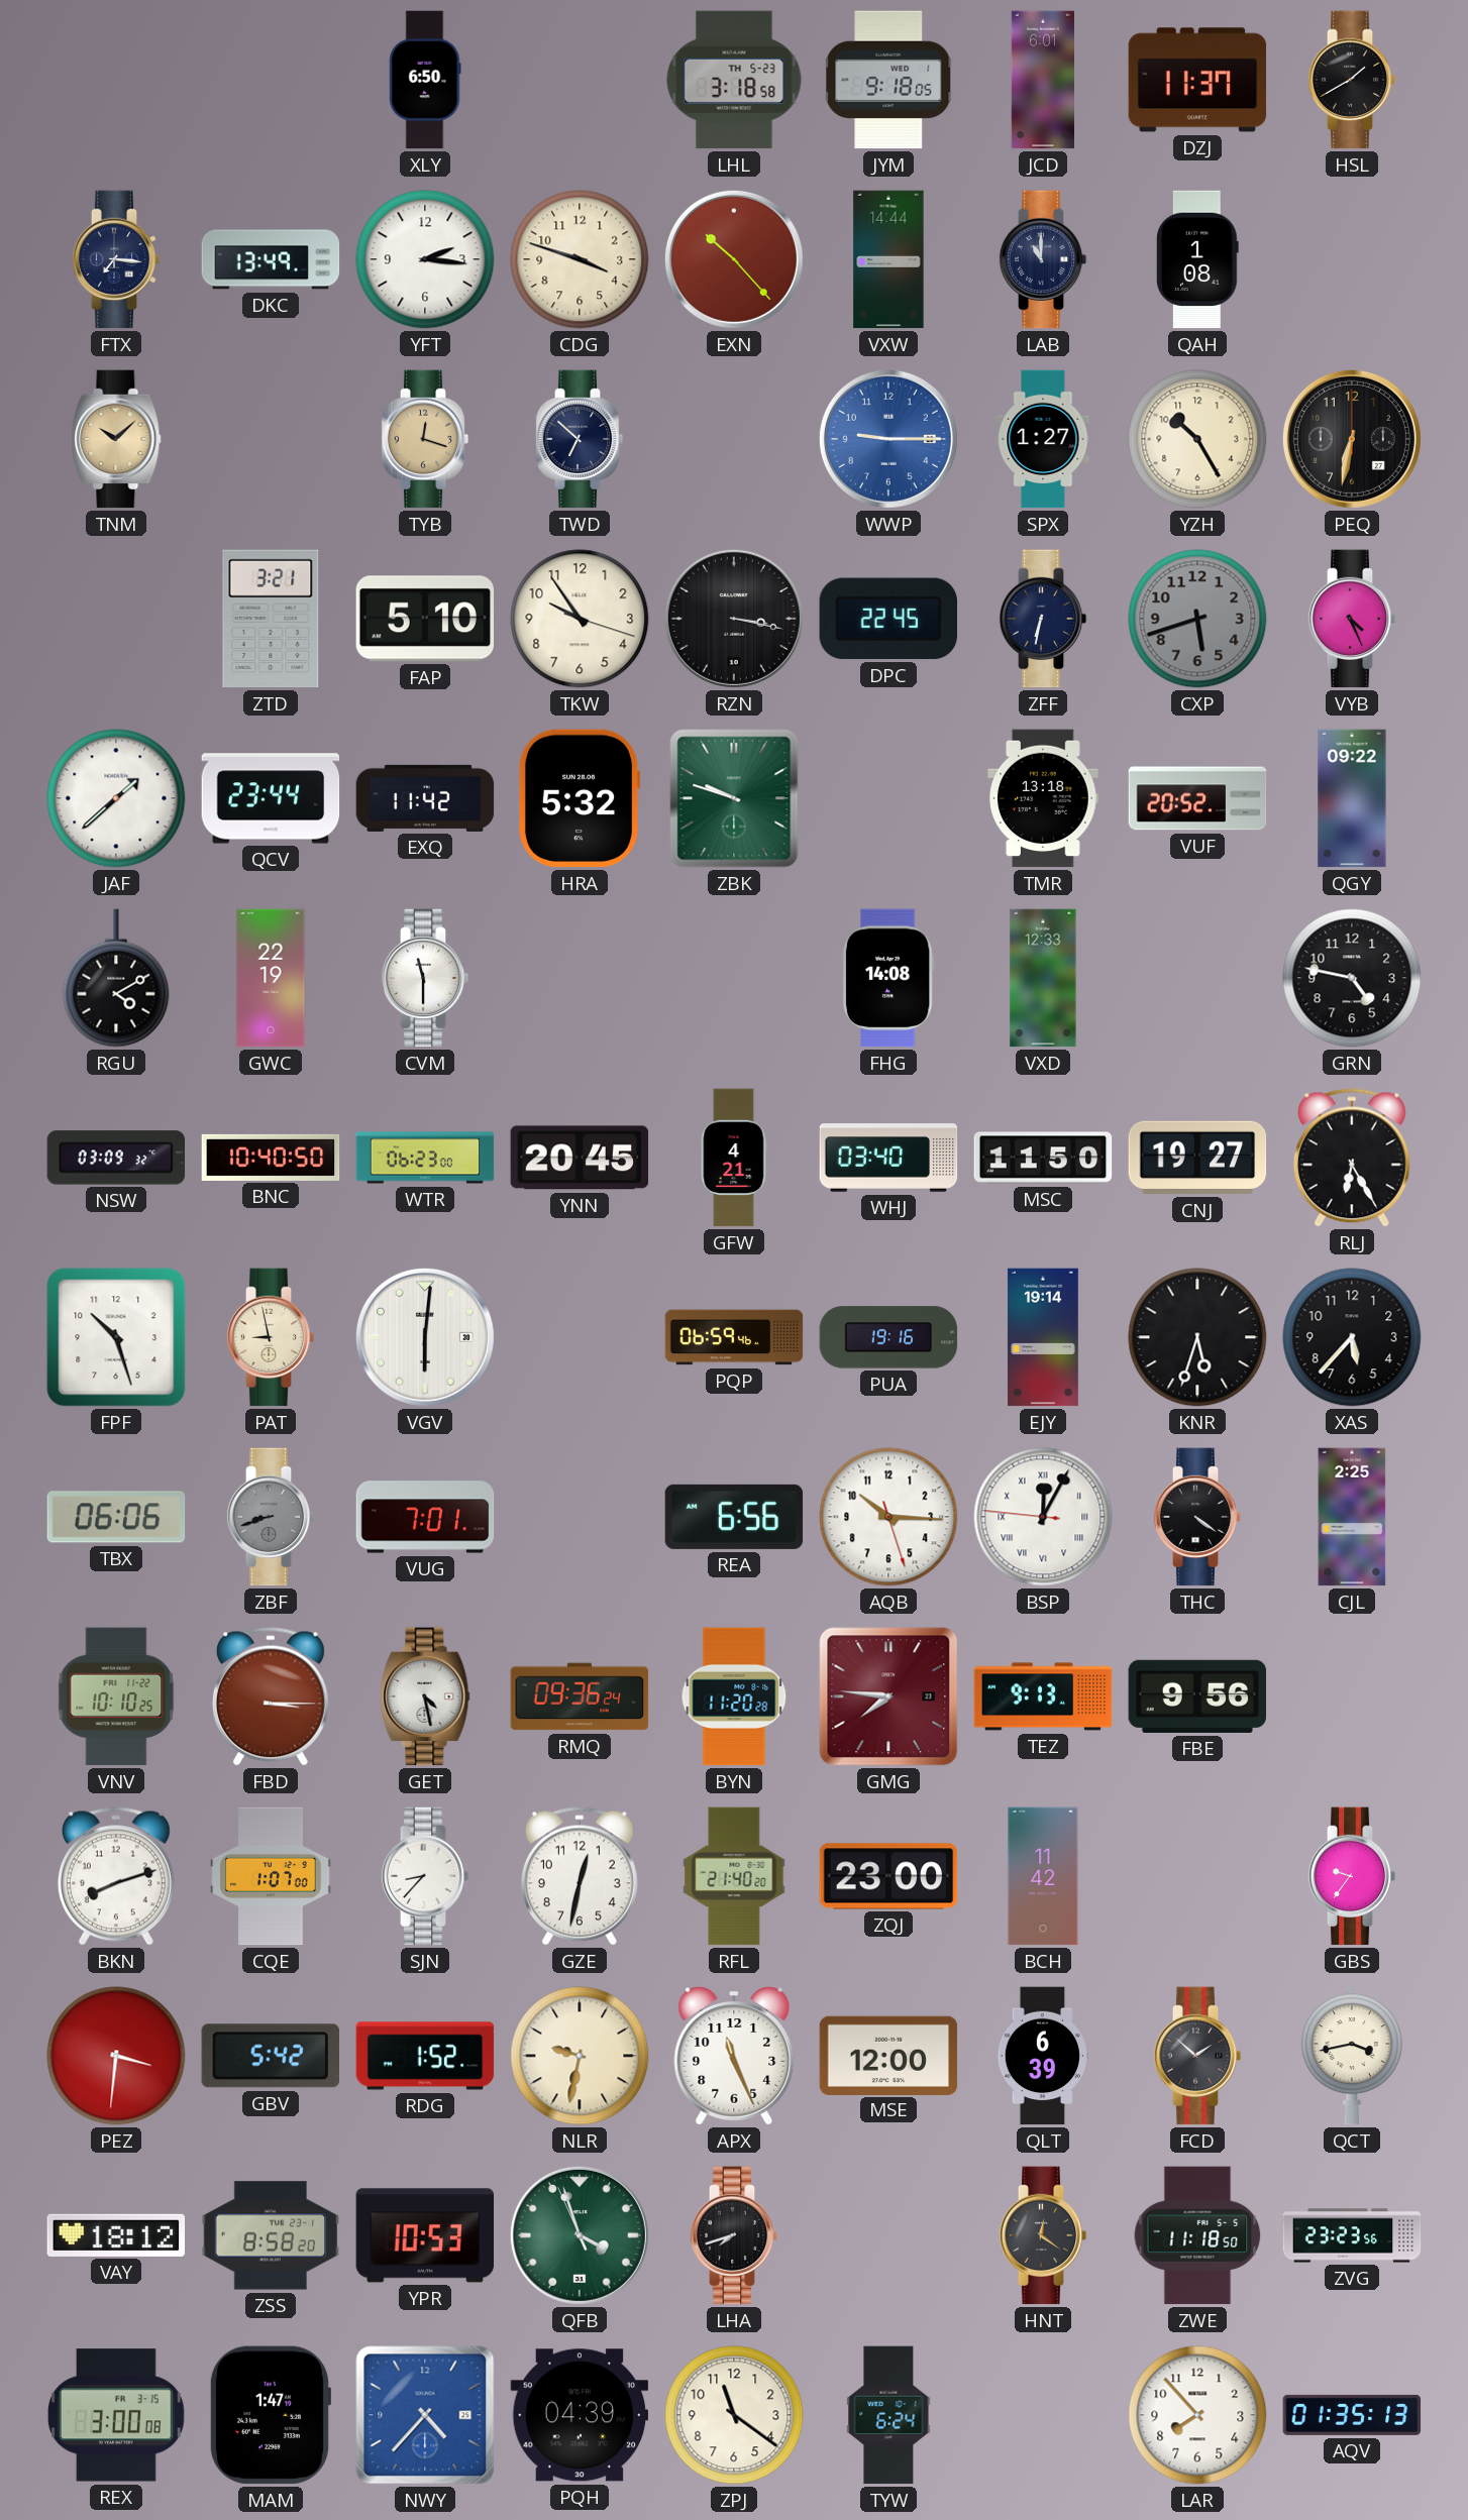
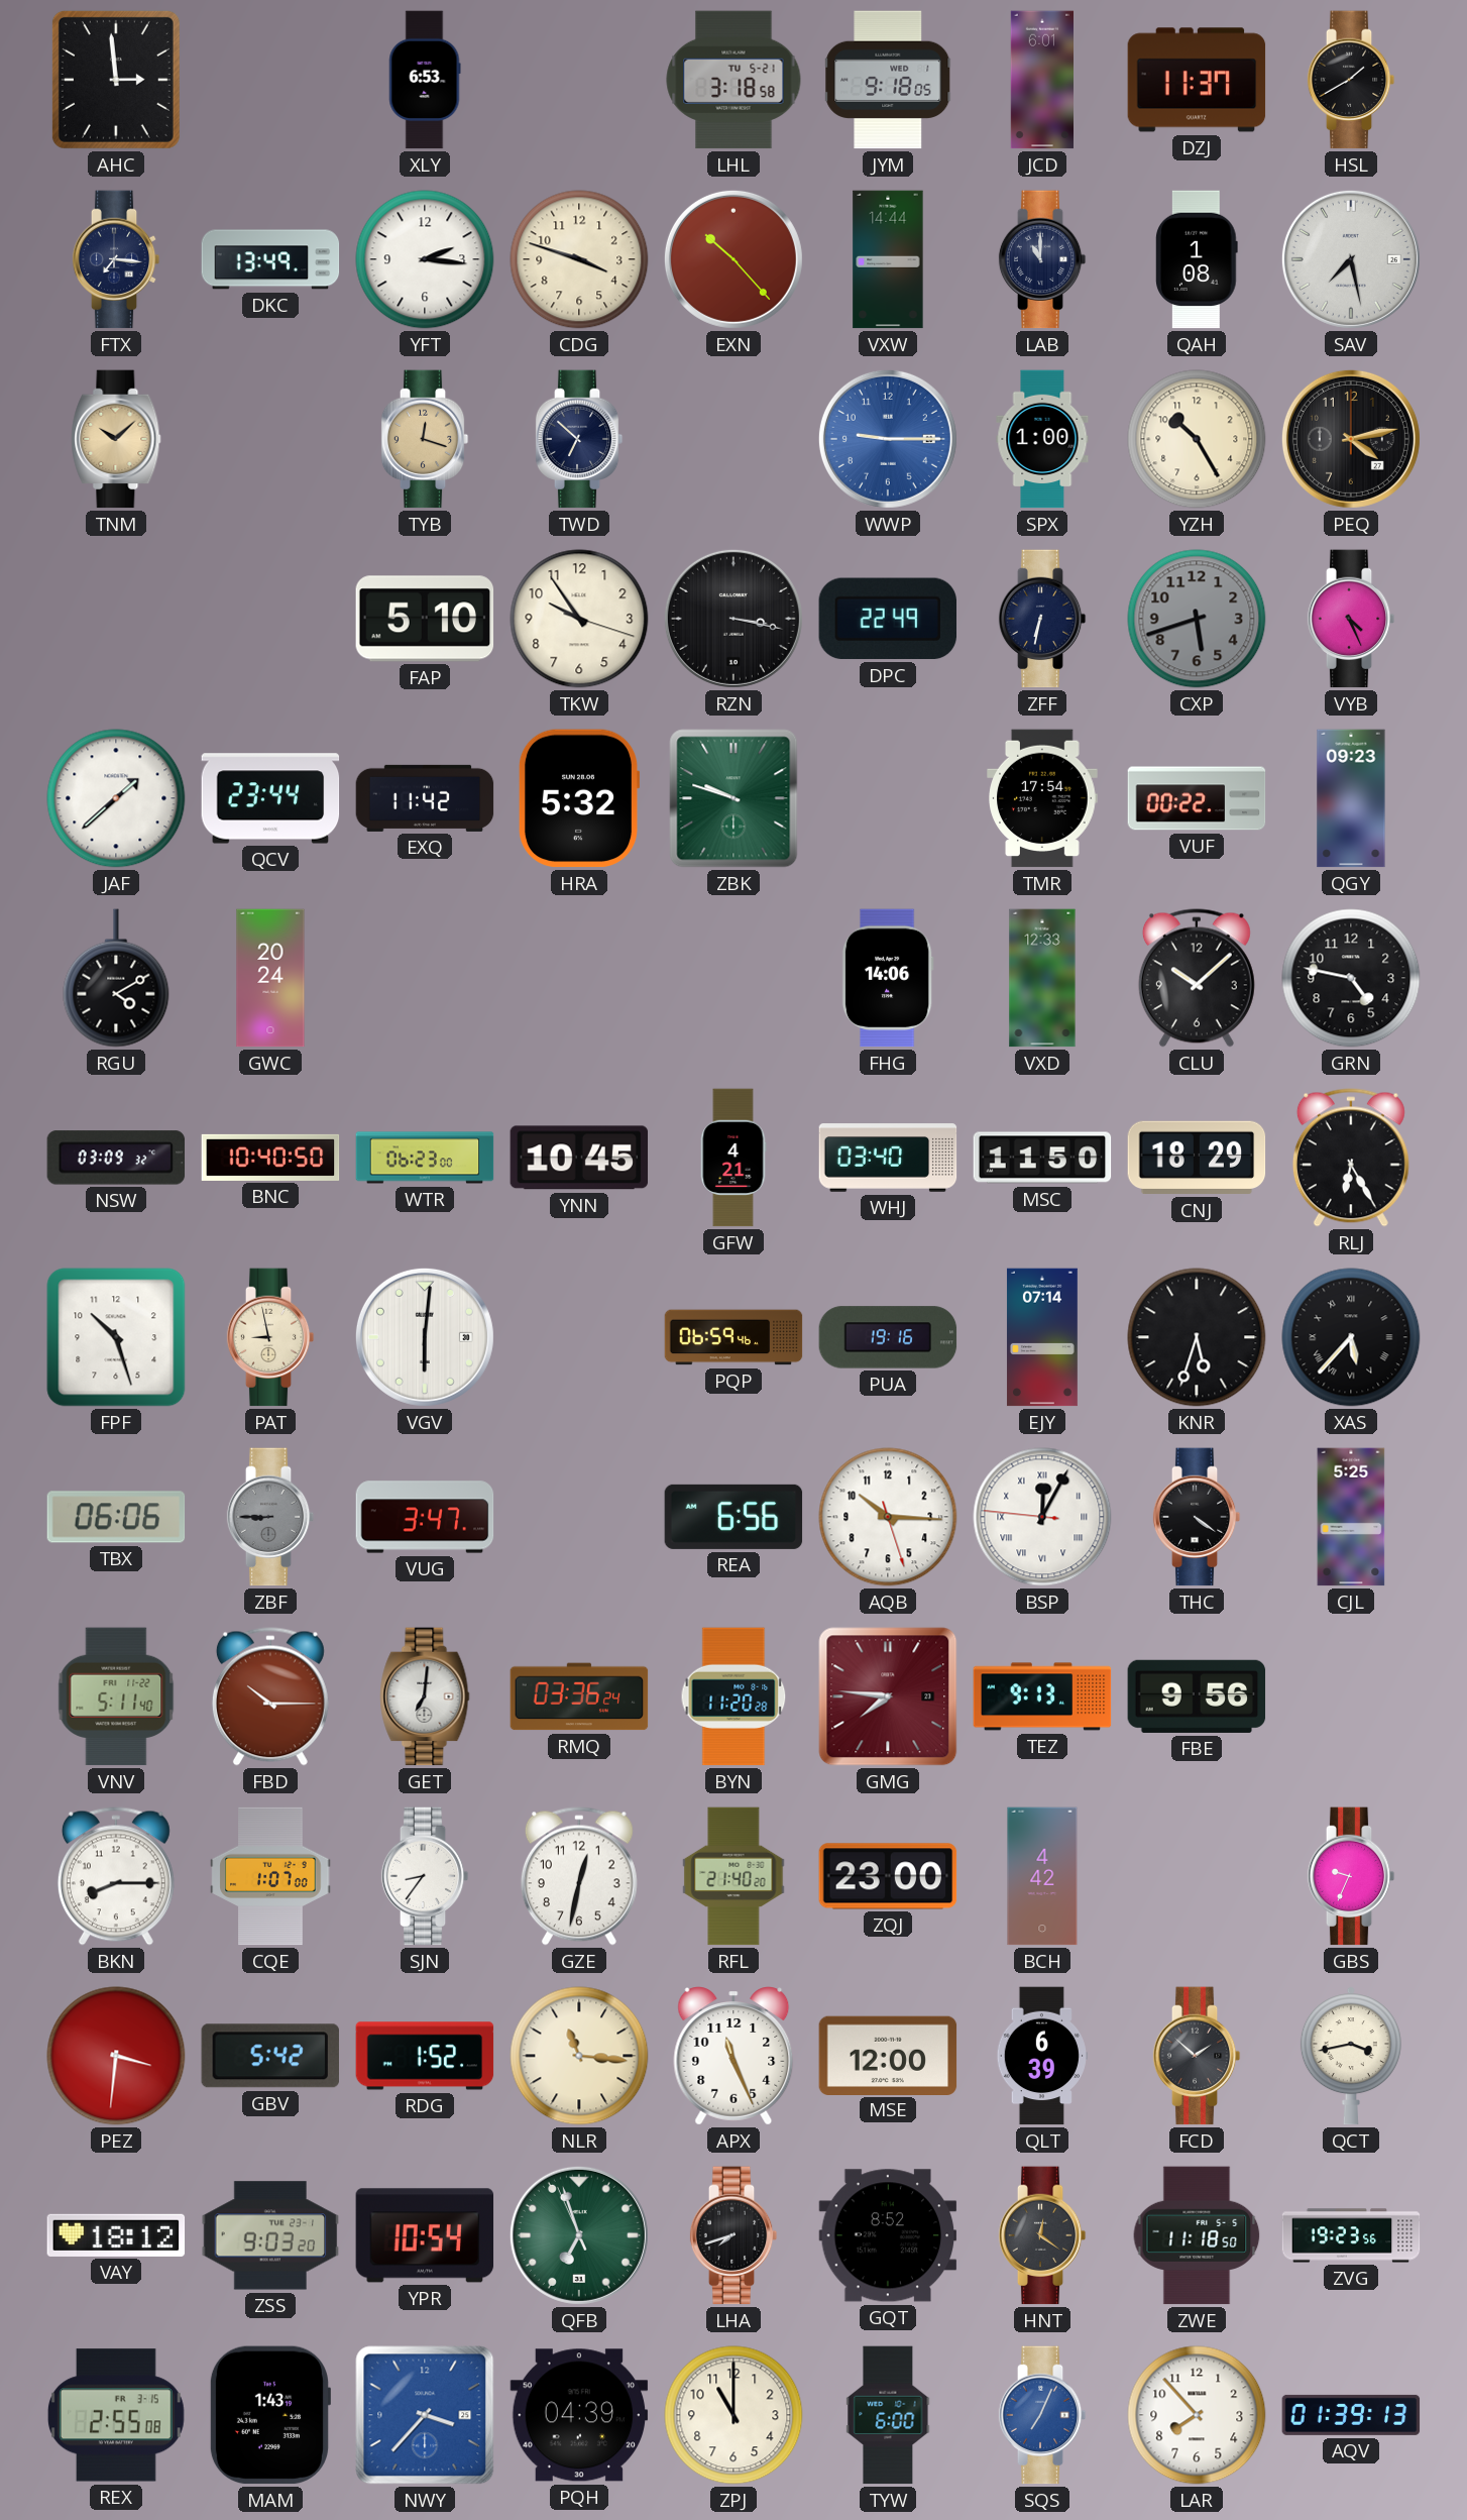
AHC: none -> 2:59
XLY: 6:50 -> 6:53
LHL date: TH 5-23 -> TU 5-21
SAV: none -> 7:28
SPX: 1:27 -> 1:00
PEQ: 6:32 -> 4:13
ZTD: 3:21 -> none
DPC: 22:45 -> 22:49
TMR: 13:18 -> 17:54
VUF: 20:52 -> 00:22
QGY: 09:22 -> 09:23
GWC: 22:19 -> 20:24
CVM: 11:30 -> none
FHG: 14:08 -> 14:06
CLU: none -> 10:08
YNN: 20:45 -> 10:45
CNJ: 19:27 -> 18:29
EJY: 19:14 -> 07:14
XAS numerals: Arabic -> Roman
ZBF: 8:42 -> 8:45
VUG: 7:01 -> 3:47
CJL: 2:25 -> 5:25
VNV: 10:10 -> 5:11
FBD: 3:15 -> 10:15
GET: 4:28 -> 7:01
RMQ: 09:36 -> 03:36
BKN: 8:12 -> 8:15
SJN: 8:37 -> 8:36
BCH: 11:42 -> 4:42
GBS: 9:36 -> 9:34
NLR: 9:32 -> 11:16
ZSS: 8:58 -> 9:03
YPR: 10:53 -> 10:54
QFB: 3:56 -> 6:56
GQT: none -> 8:52
ZVG: 23:23 -> 19:23
REX: 3:00 -> 2:55
MAM: 1:47 -> 1:43
NWY: 4:37 -> 3:37
ZPJ: 11:21 -> 11:00
TYW: 6:24 -> 6:00
SQS: none -> 7:04
AQV: 01:35 -> 01:39
